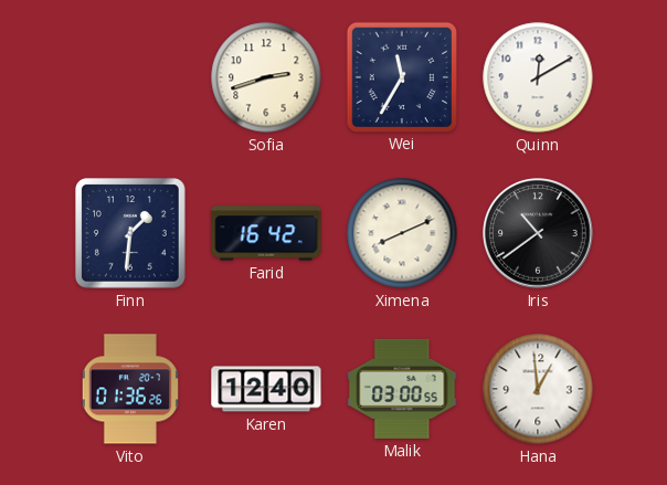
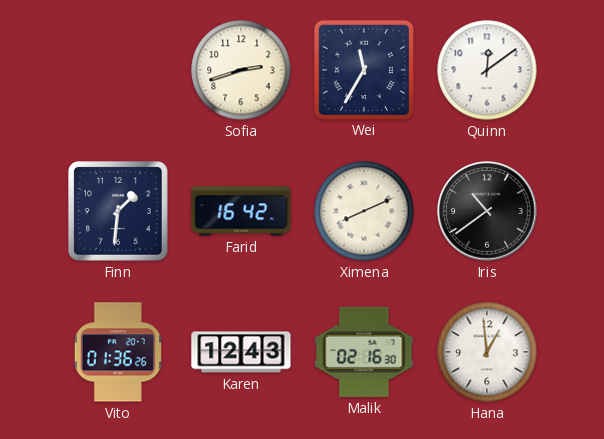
Quinn: 12:10 -> 12:09
Karen: 12:40 -> 12:43
Malik: 03:00 -> 02:16
